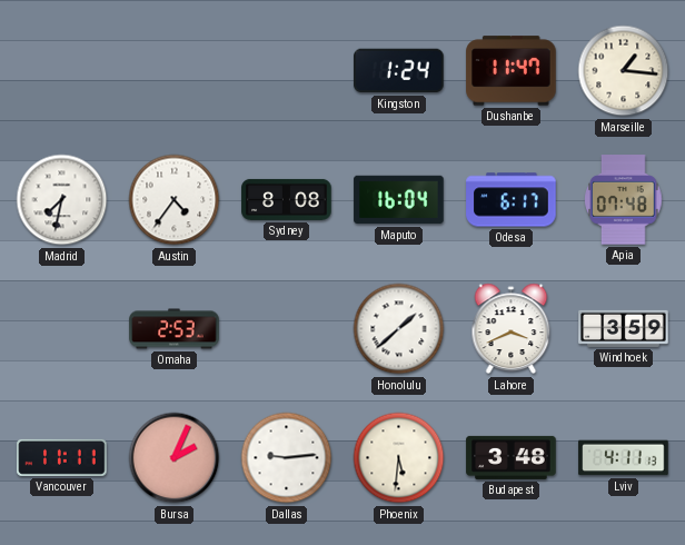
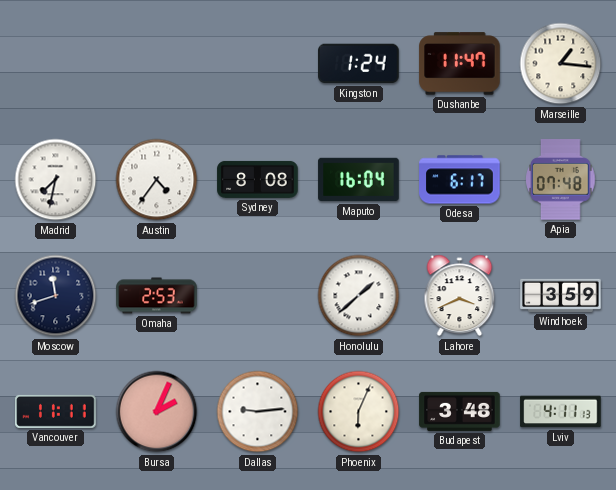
Moscow: none -> 11:42
Phoenix: 5:31 -> 6:04
